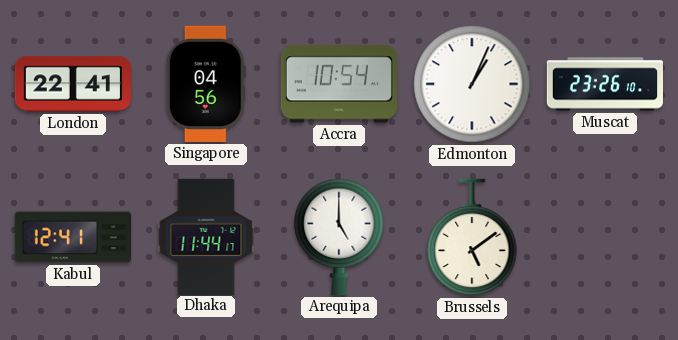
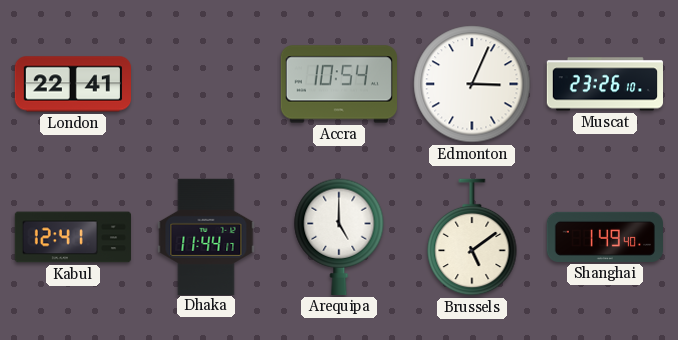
Singapore: 04:56 -> none
Edmonton: 1:04 -> 3:04
Shanghai: none -> 1:49
